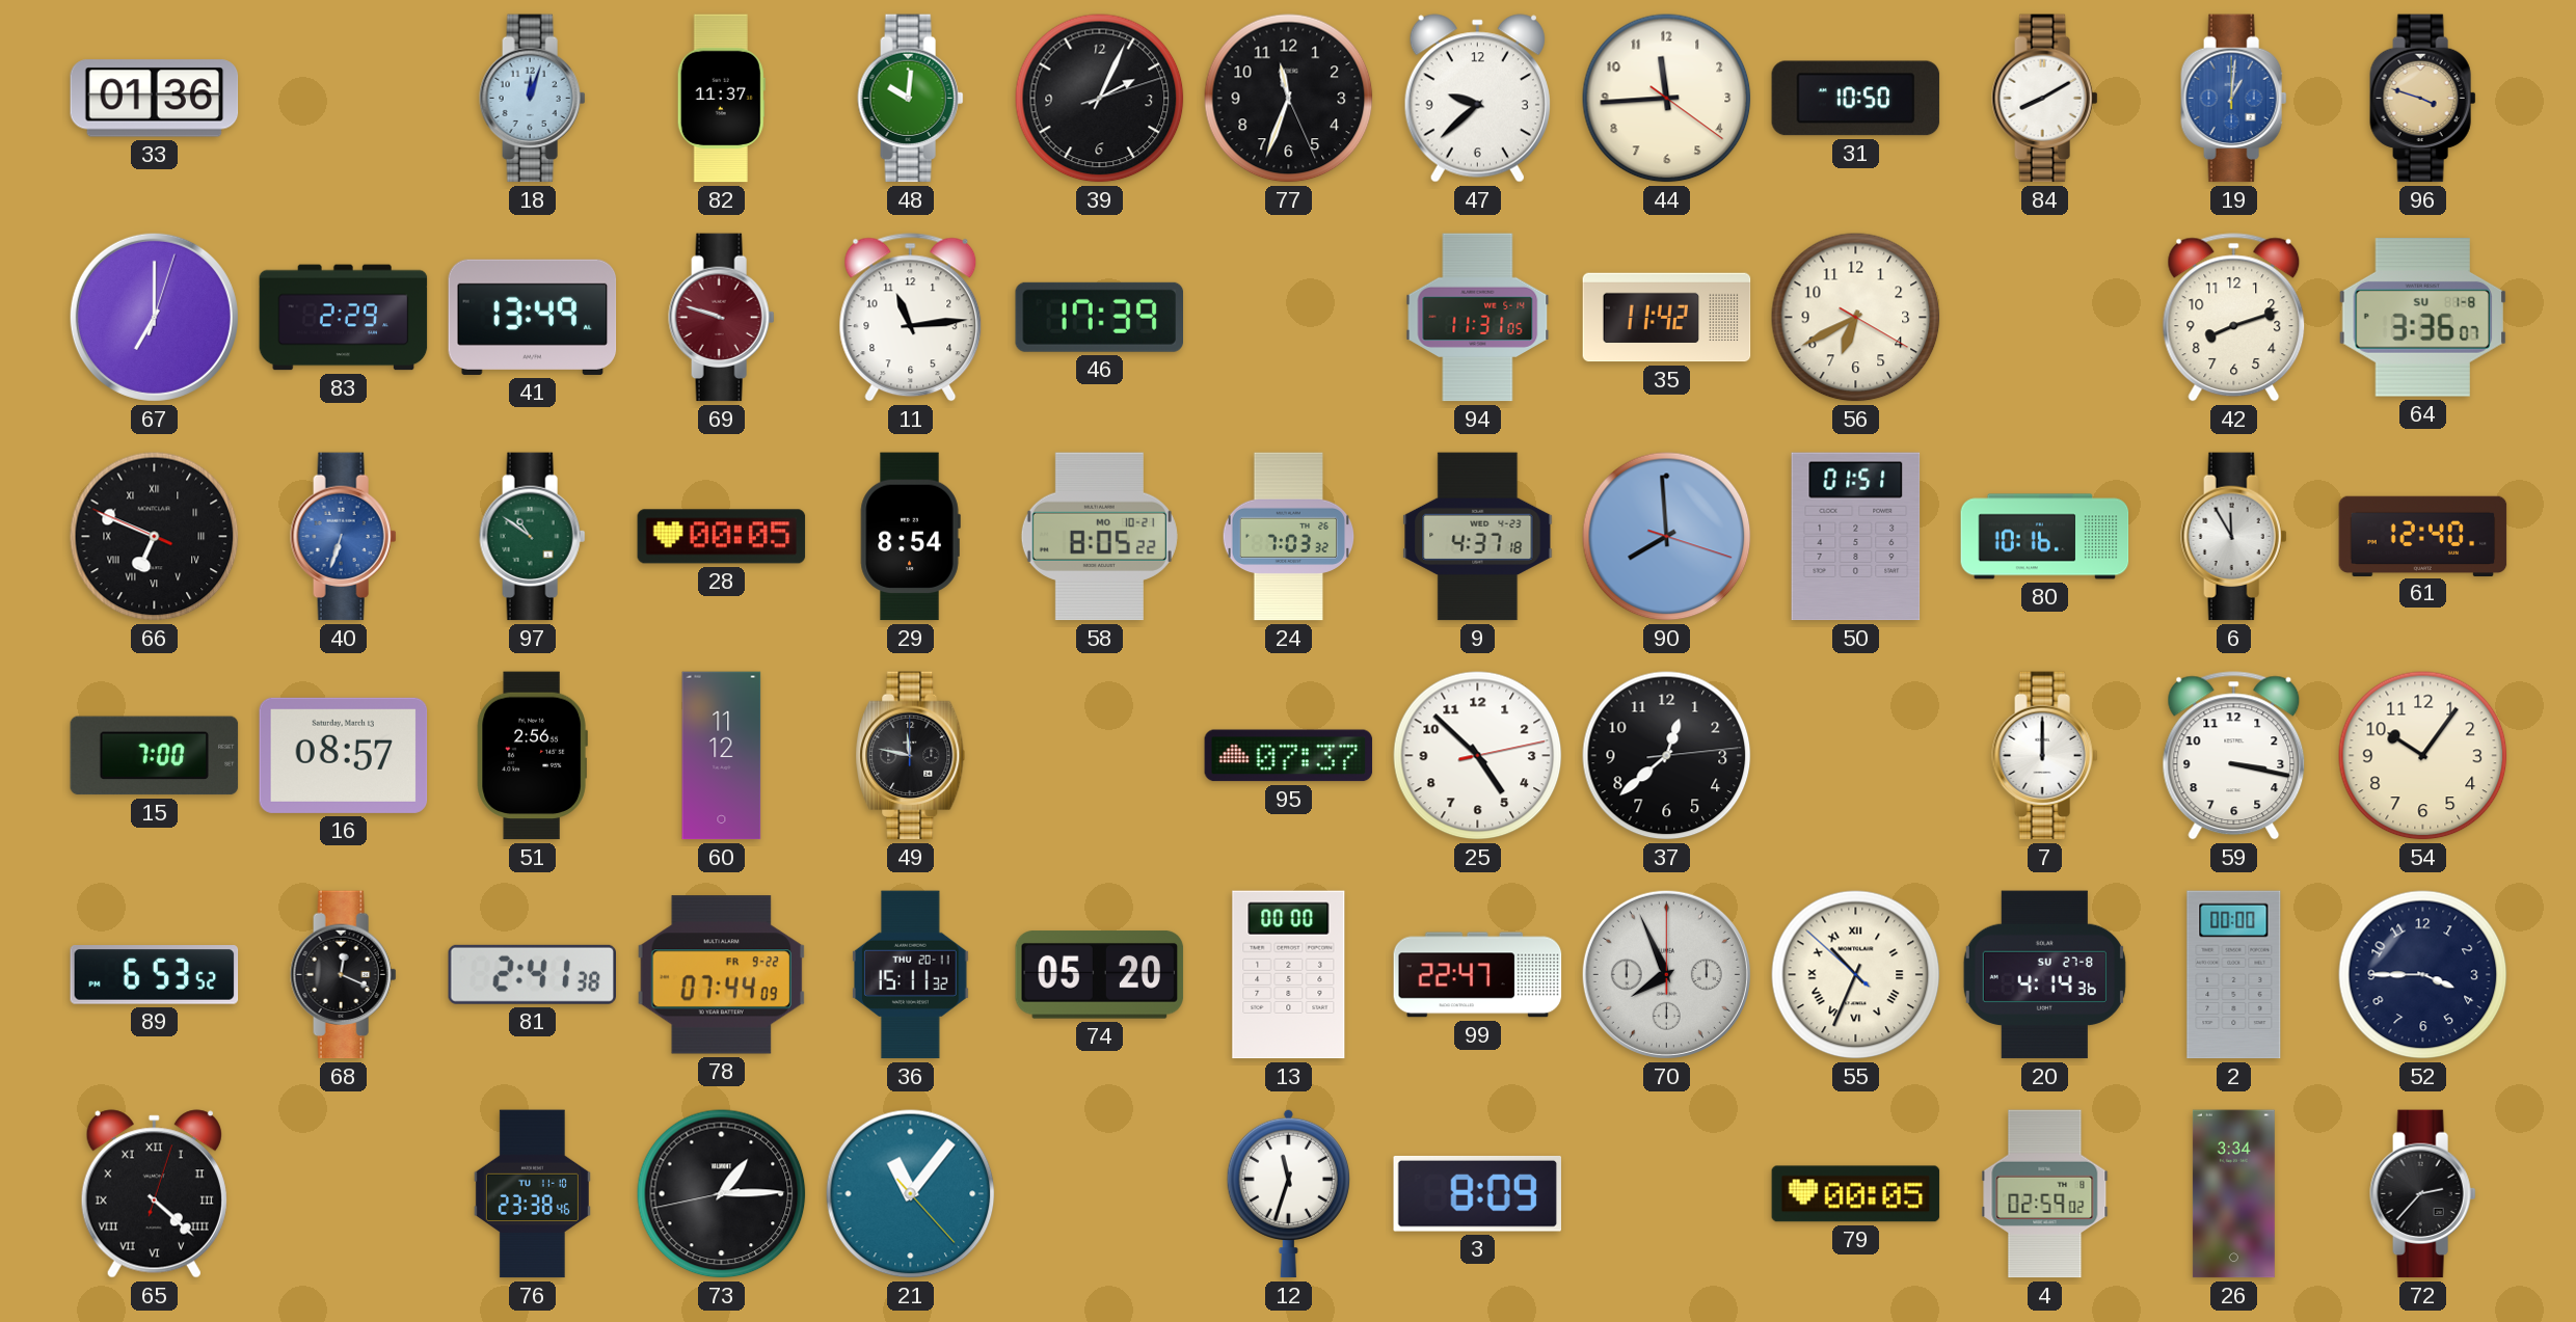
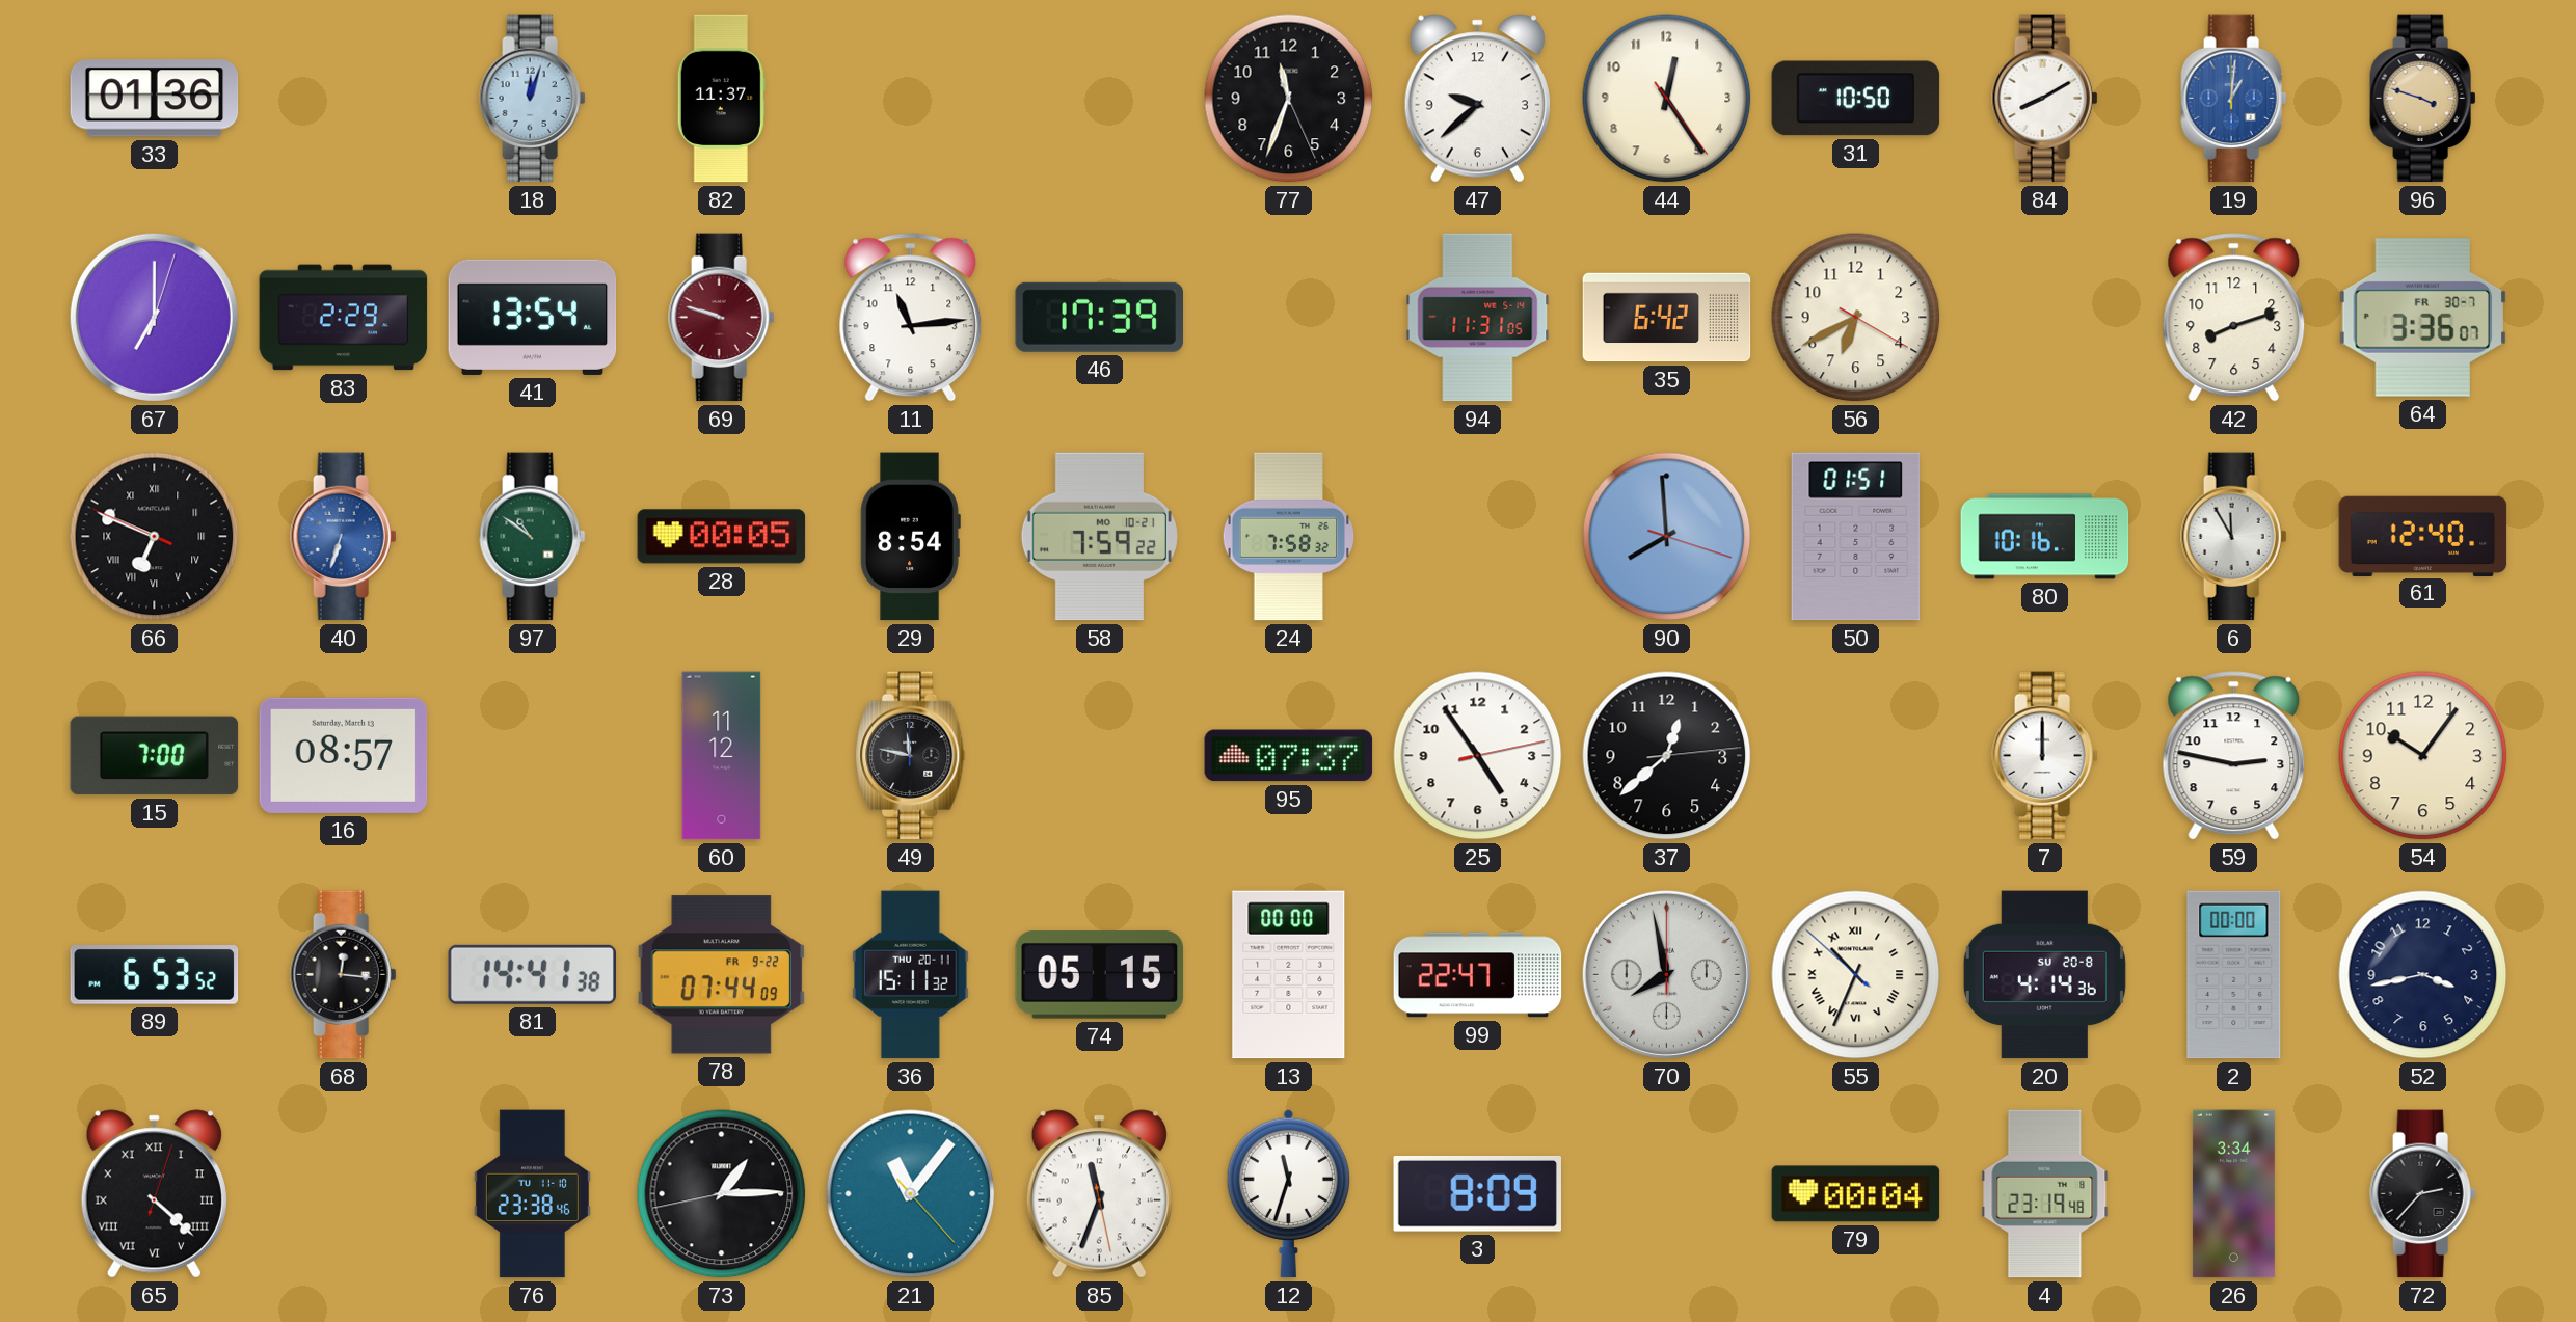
48: 10:01 -> none
39: 2:04 -> none
44: 11:44 -> 12:24
41: 13:49 -> 13:54
35: 11:42 -> 6:42
64 date: SU 1-8 -> FR 30-7
58: 8:05 -> 7:59
24: 7:03 -> 7:58
9: 4:37 -> none
51: 2:56 -> none
25: 4:52 -> 4:54
59: 3:17 -> 2:47
68: 12:19 -> 12:16
81: 2:41 -> 14:41
74: 05:20 -> 05:15
70: 7:56 -> 7:58
20 date: SU 27-8 -> SU 20-8
52: 3:45 -> 3:43
85: none -> 11:33
79: 00:05 -> 00:04
4: 02:59 -> 23:19
